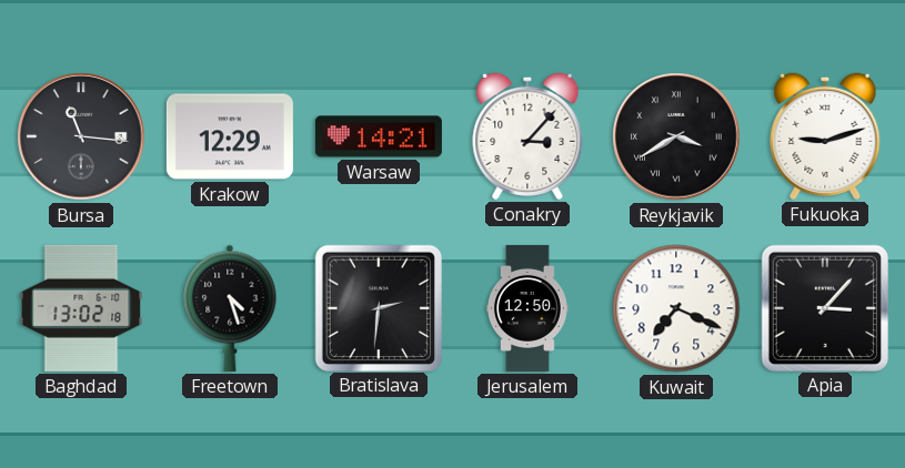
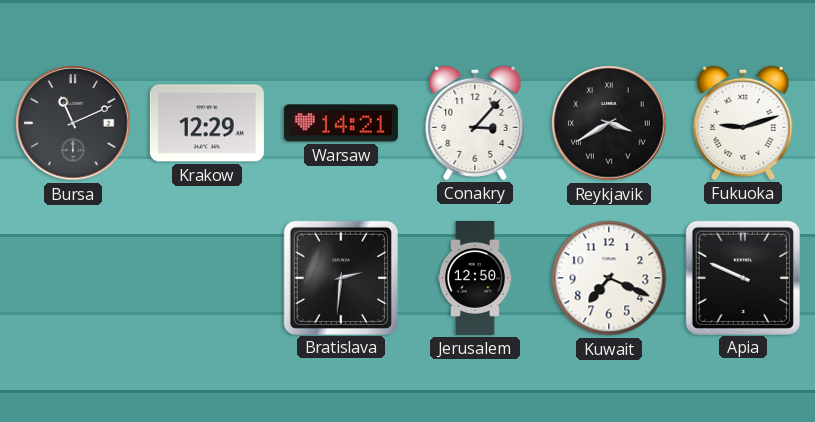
Bursa: 11:16 -> 11:11
Baghdad: 13:02 -> none
Freetown: 4:27 -> none
Apia: 3:07 -> 9:49
